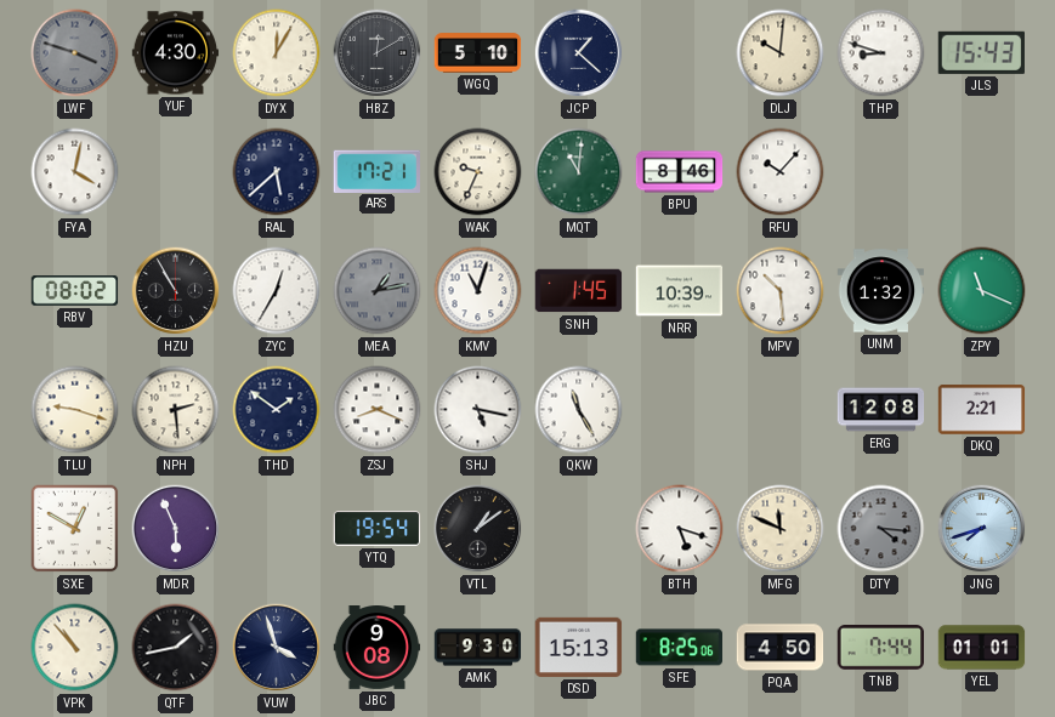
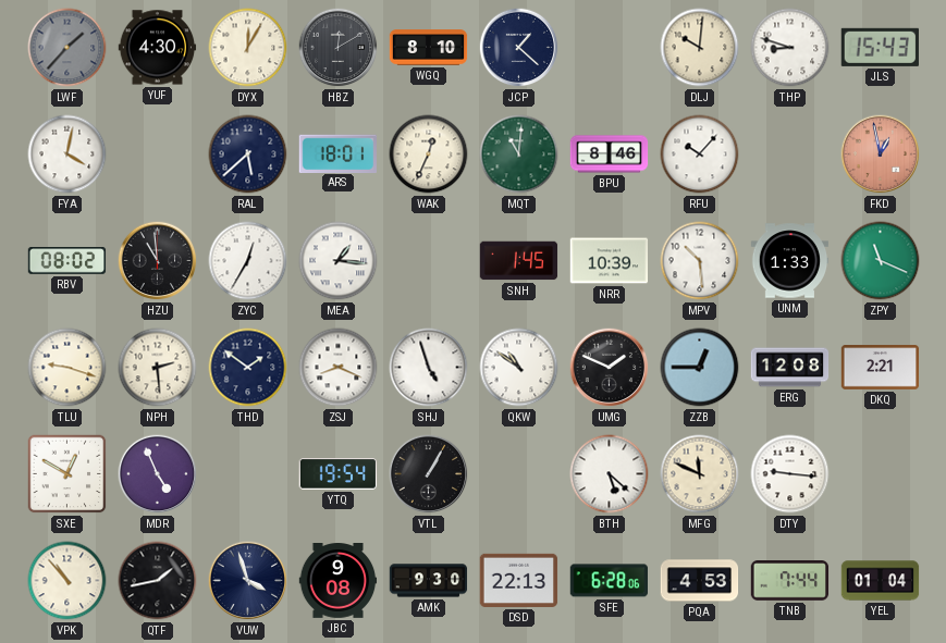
LWF: 3:48 -> 1:37
WGQ: 5:10 -> 8:10
ARS: 17:21 -> 18:01
WAK: 9:34 -> 12:34
FKD: none -> 12:58
HZU: 10:55 -> 10:59
MEA: 1:13 -> 1:16
MEA dial: grey -> white
KMV: 11:03 -> none
UNM: 1:32 -> 1:33
SHJ: 5:17 -> 4:57
QKW: 11:25 -> 10:51
UMG: none -> 1:49
ZZB: none -> 12:45
MDR: 5:56 -> 4:56
VTL: 1:09 -> 1:05
BTH: 5:18 -> 5:22
DTY: 4:16 -> 9:16
DTY dial: grey -> white
JNG: 7:42 -> none
DSD: 15:13 -> 22:13
SFE: 8:25 -> 6:28
PQA: 4:50 -> 4:53
YEL: 01:01 -> 01:04
